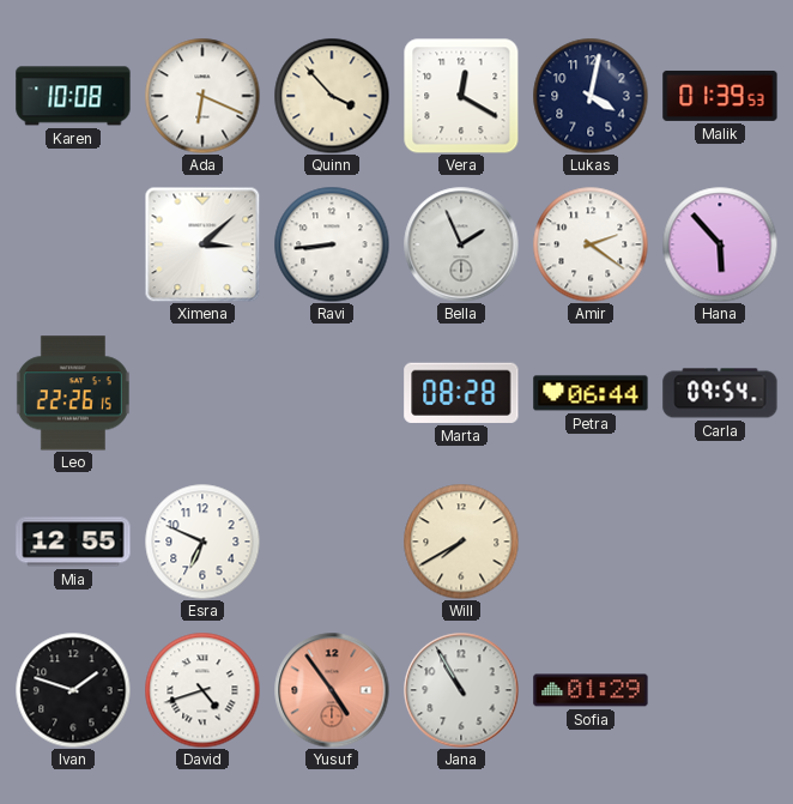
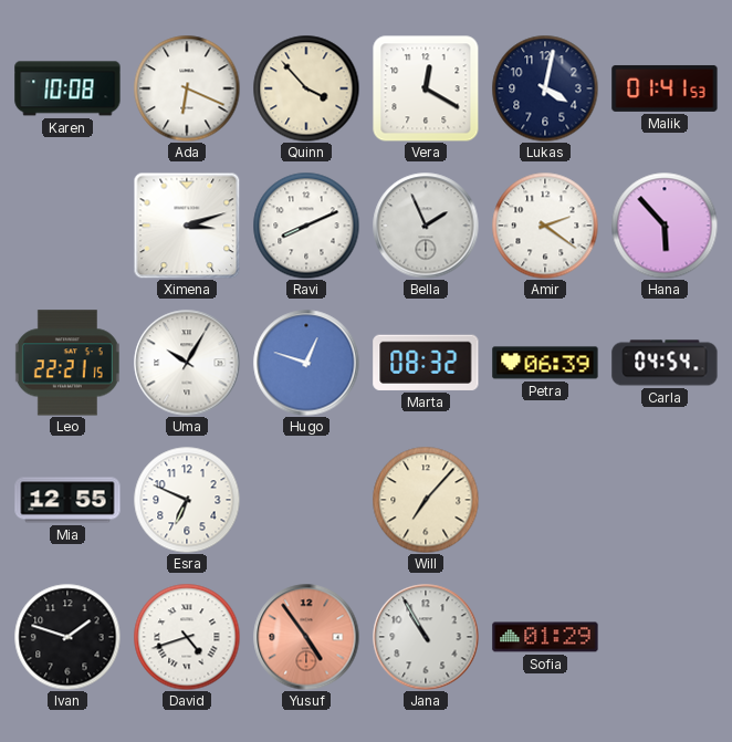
Malik: 01:39 -> 01:41
Ximena: 3:08 -> 3:12
Ravi: 8:44 -> 8:11
Leo: 22:26 -> 22:21
Uma: none -> 10:05
Hugo: none -> 12:48
Marta: 08:28 -> 08:32
Petra: 06:44 -> 06:39
Carla: 09:54 -> 04:54
Will: 7:40 -> 7:07
